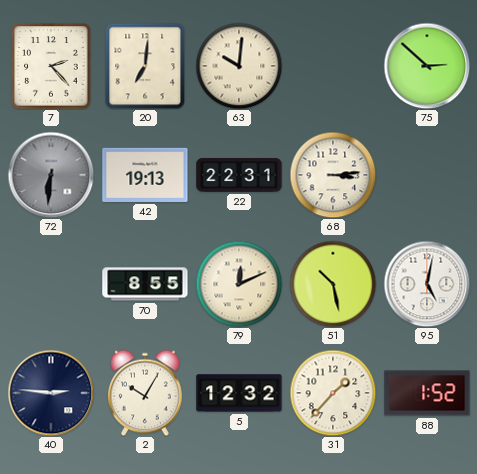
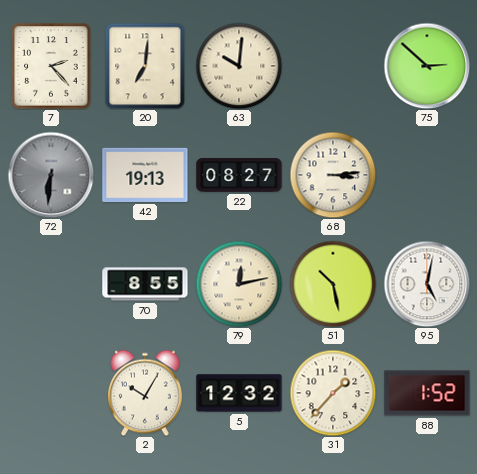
22: 22:31 -> 08:27
79: 12:11 -> 12:13
40: 2:46 -> none
